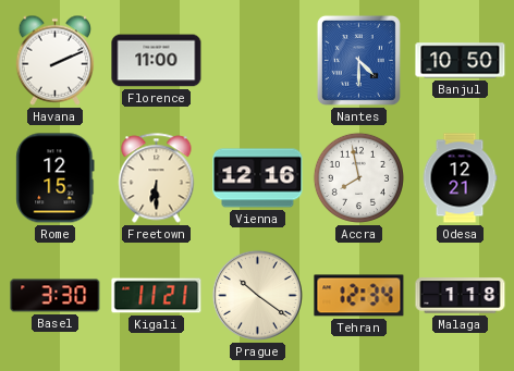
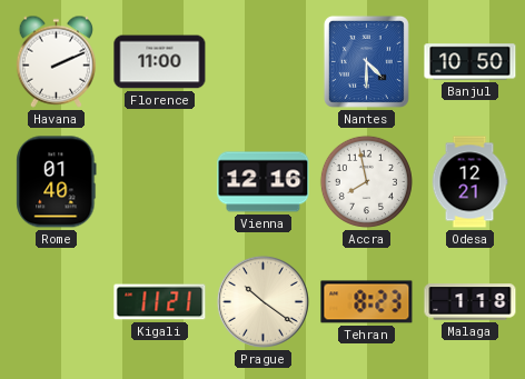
Rome: 12:15 -> 01:40
Freetown: 6:30 -> none
Basel: 3:30 -> none
Tehran: 12:34 -> 8:23
